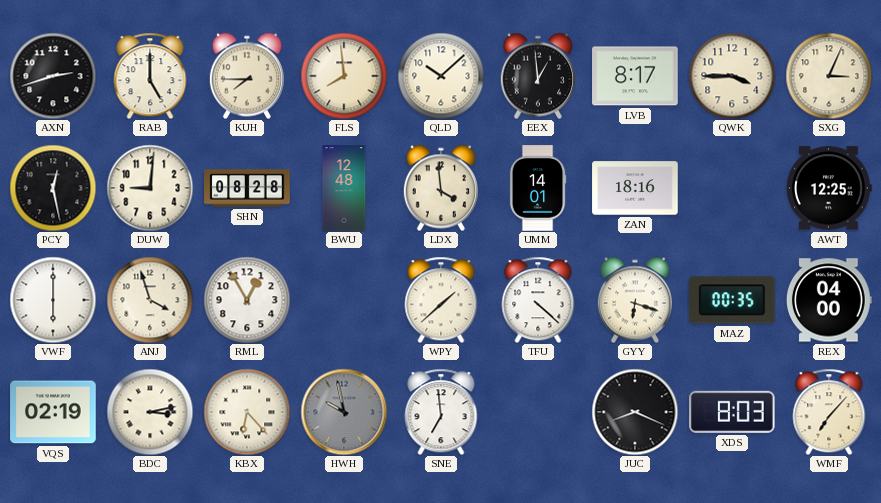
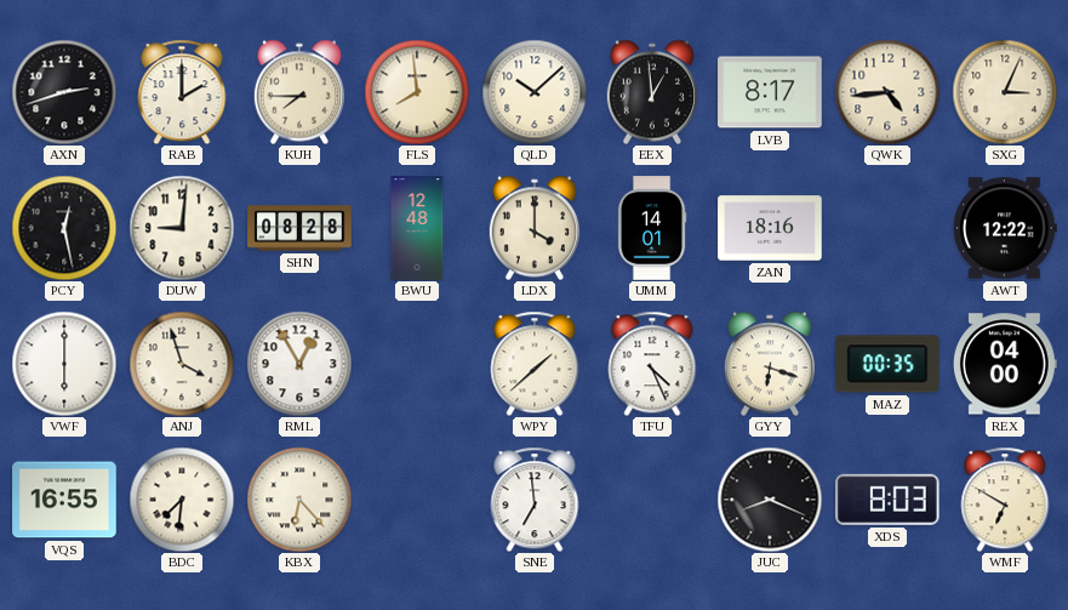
RAB: 5:00 -> 2:00
QWK: 3:45 -> 4:44
LDX: 3:59 -> 4:00
AWT: 12:25 -> 12:22
TFU: 4:22 -> 4:26
VQS: 02:19 -> 16:55
BDC: 3:13 -> 7:31
HWH: 9:58 -> none
WMF: 7:07 -> 6:50
